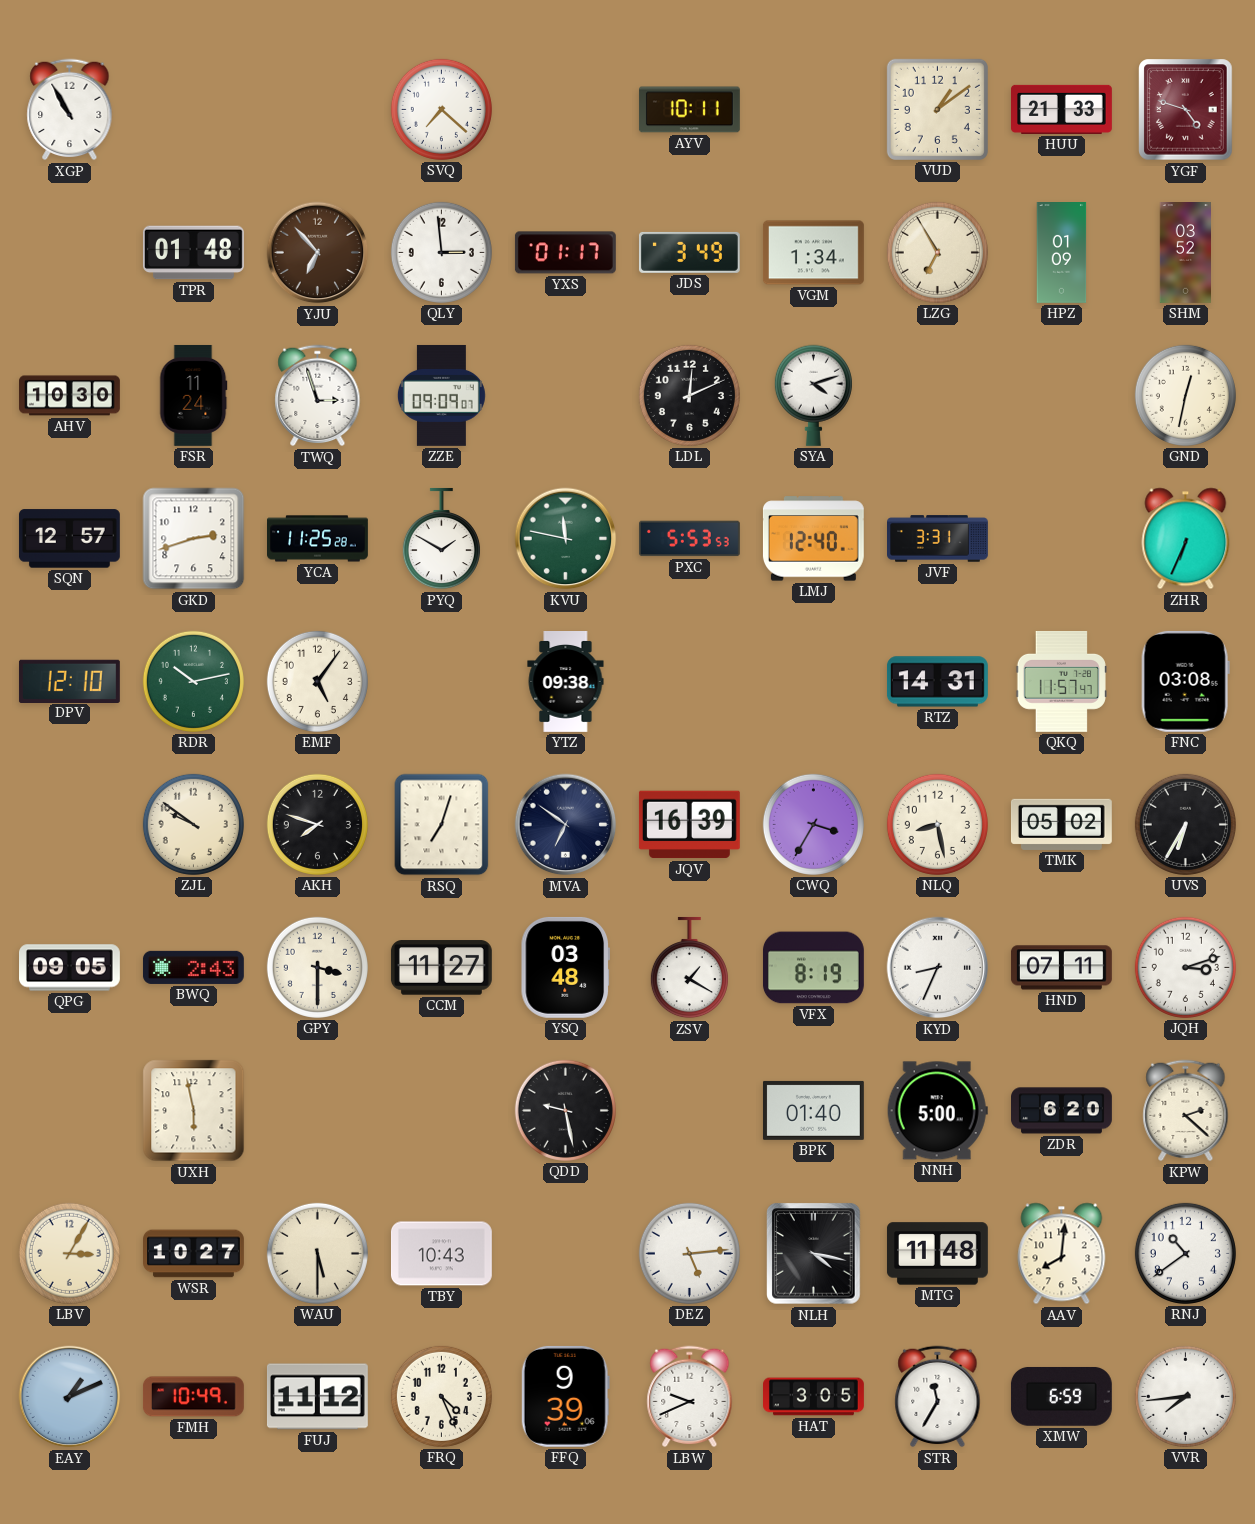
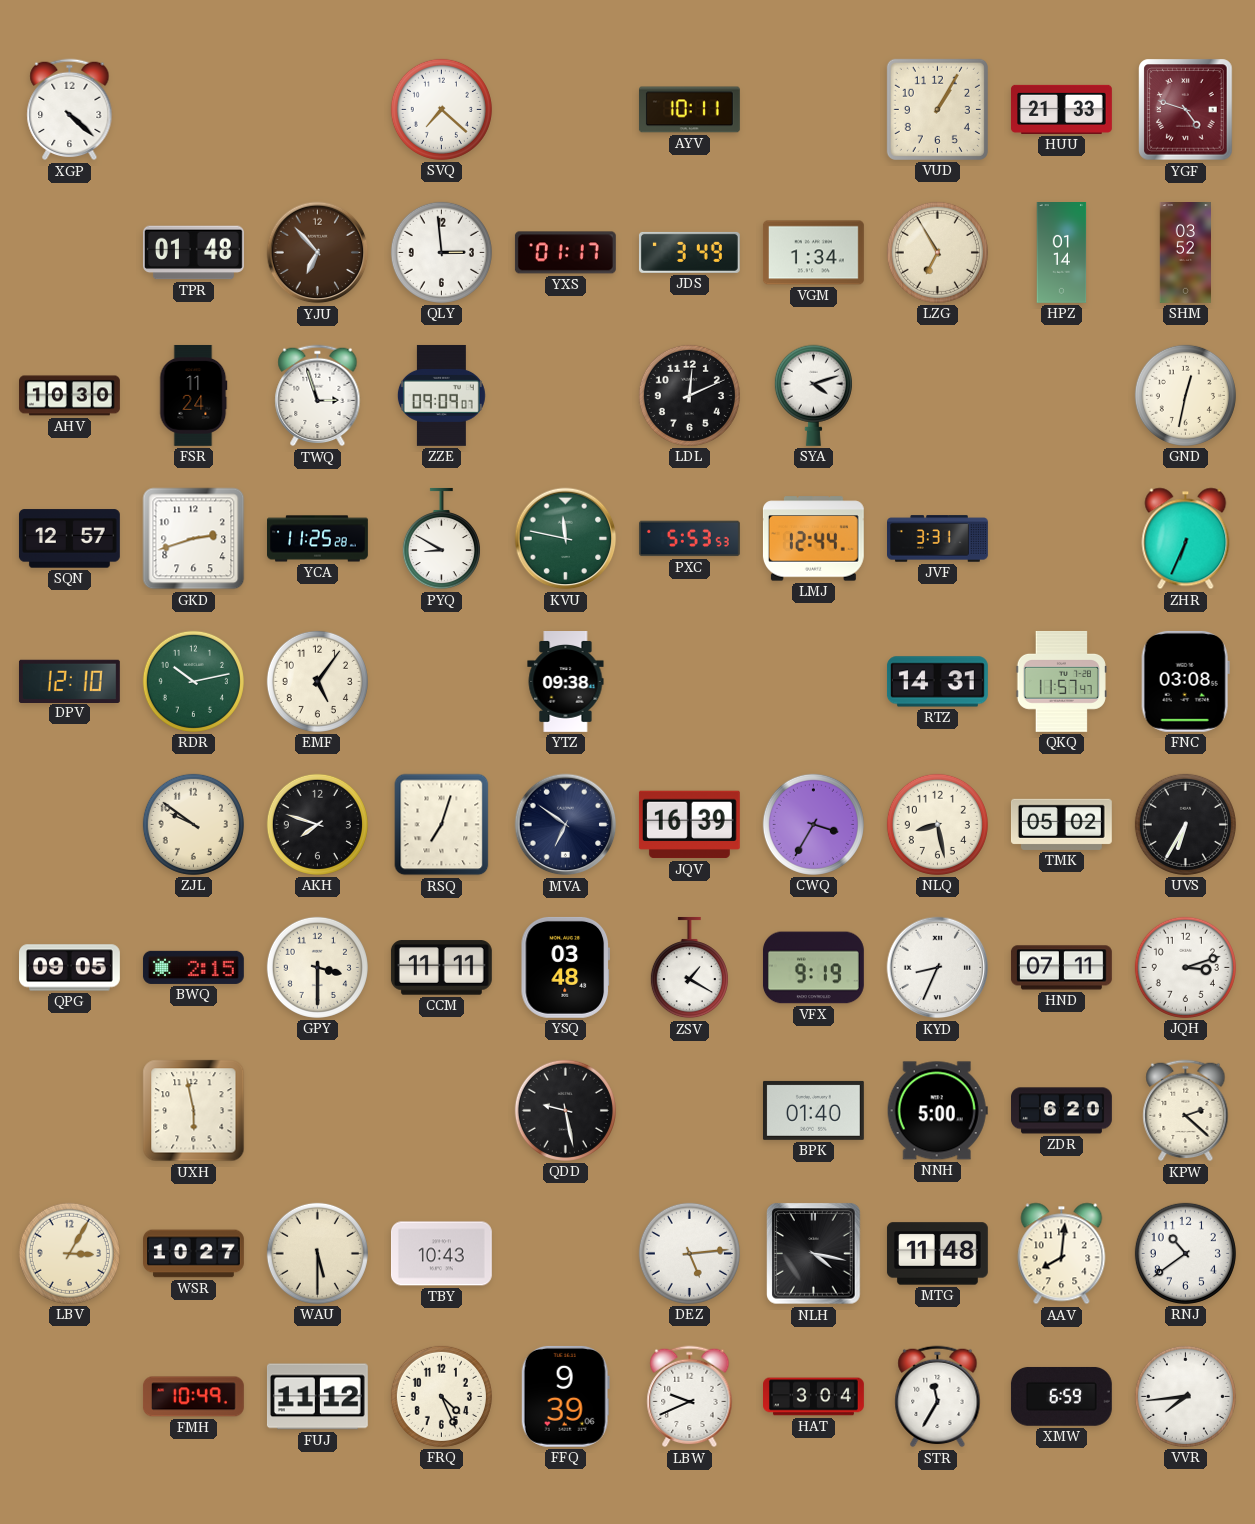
XGP: 10:55 -> 4:22
VUD: 1:09 -> 1:05
HPZ: 01:09 -> 01:14
PYQ: 1:50 -> 8:50
LMJ: 12:40 -> 12:44
BWQ: 2:43 -> 2:15
CCM: 11:27 -> 11:11
VFX: 8:19 -> 9:19
EAY: 1:11 -> none
HAT: 3:05 -> 3:04
